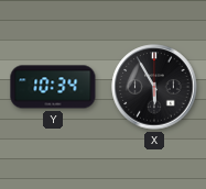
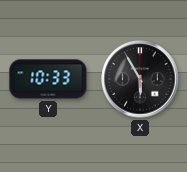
Y: 10:34 -> 10:33
